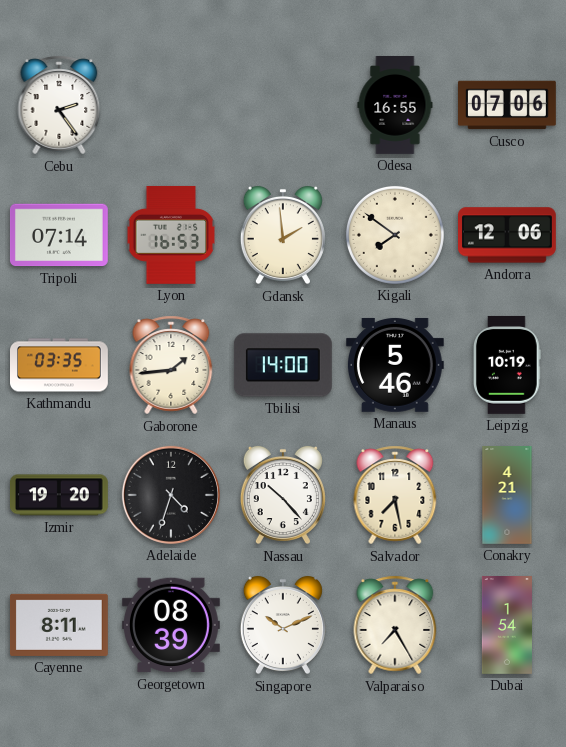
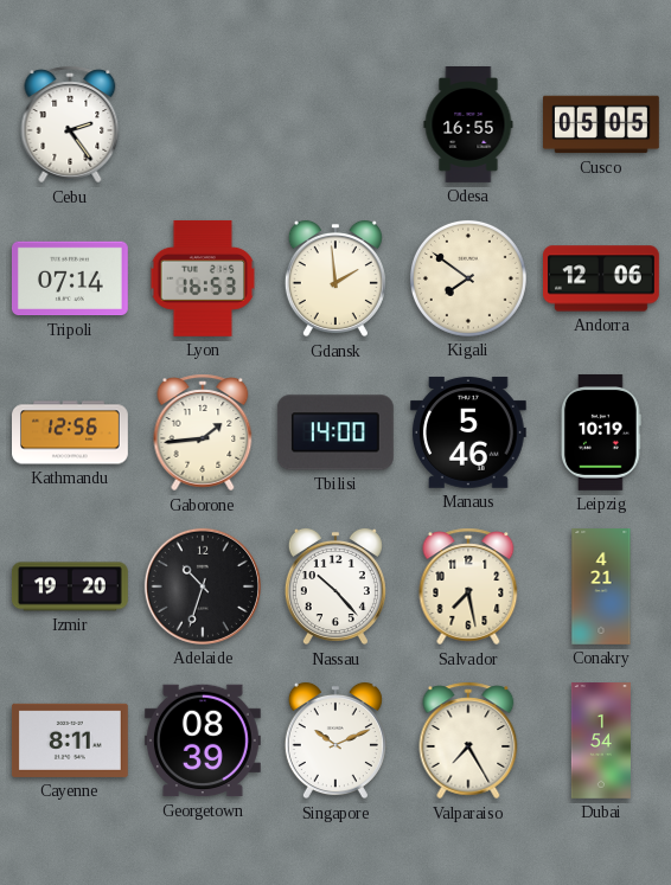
Cusco: 07:06 -> 05:05
Kathmandu: 03:35 -> 12:56
Adelaide: 4:33 -> 10:33
